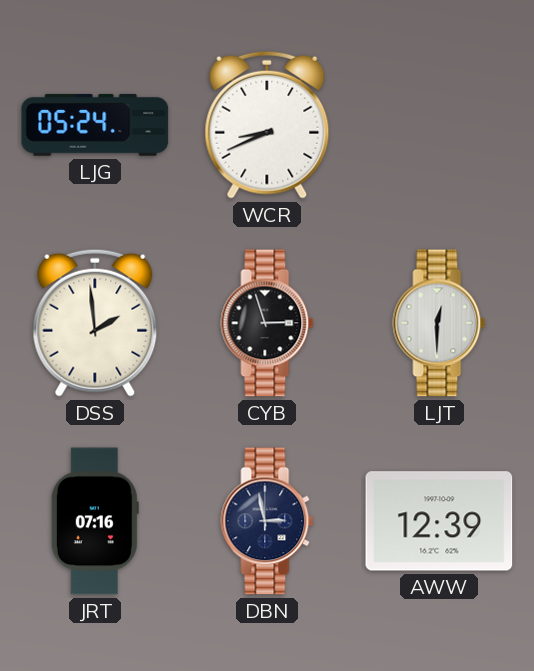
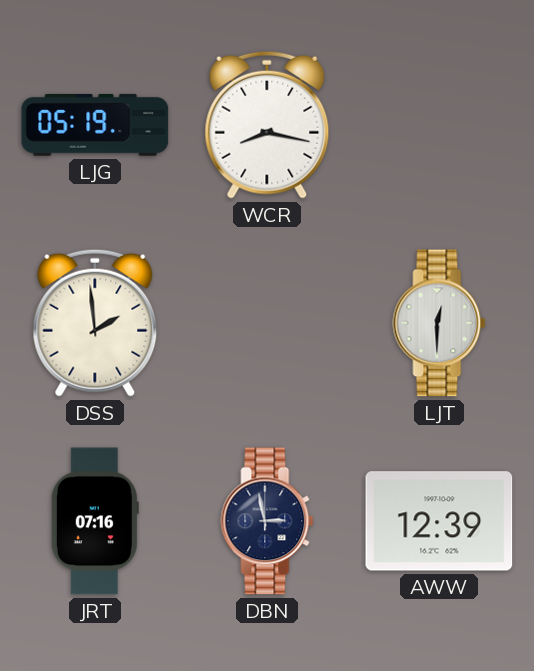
LJG: 05:24 -> 05:19
WCR: 8:41 -> 8:17
CYB: 2:57 -> none
